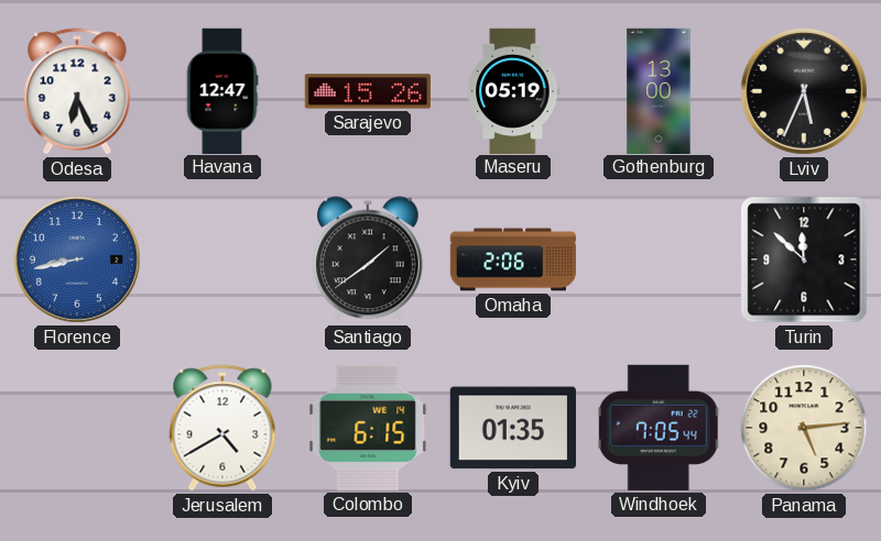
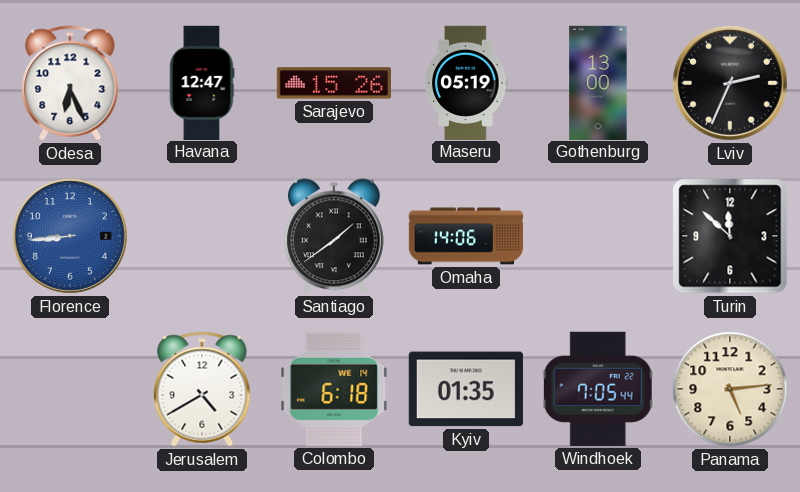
Lviv: 5:34 -> 2:34
Florence: 8:43 -> 8:44
Omaha: 2:06 -> 14:06
Colombo: 6:15 -> 6:18
